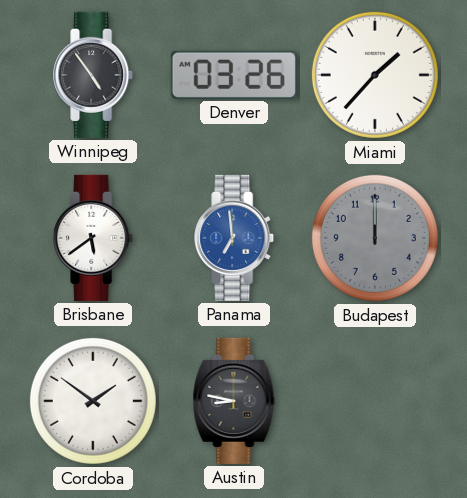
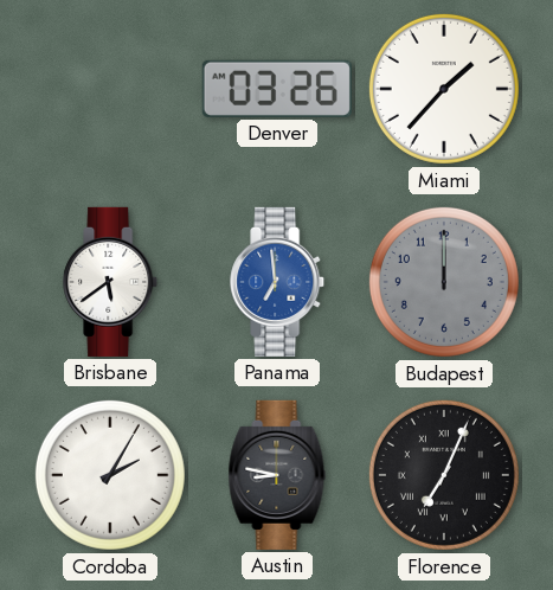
Winnipeg: 4:54 -> none
Cordoba: 1:51 -> 2:05
Florence: none -> 7:04
